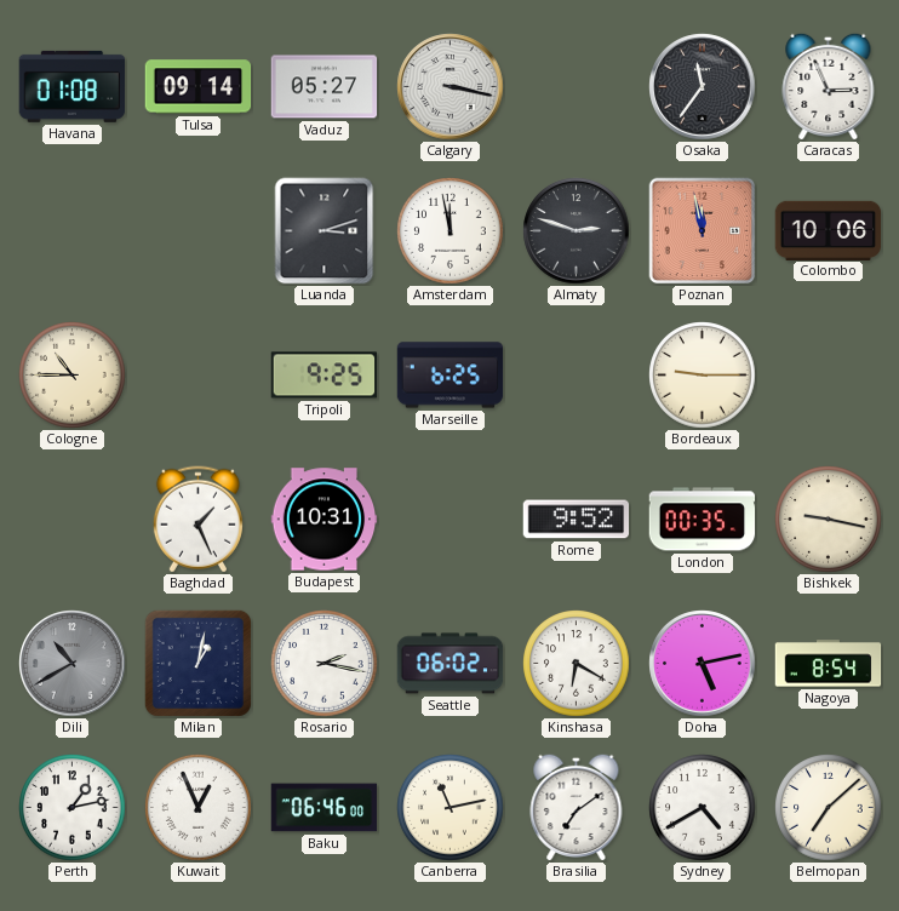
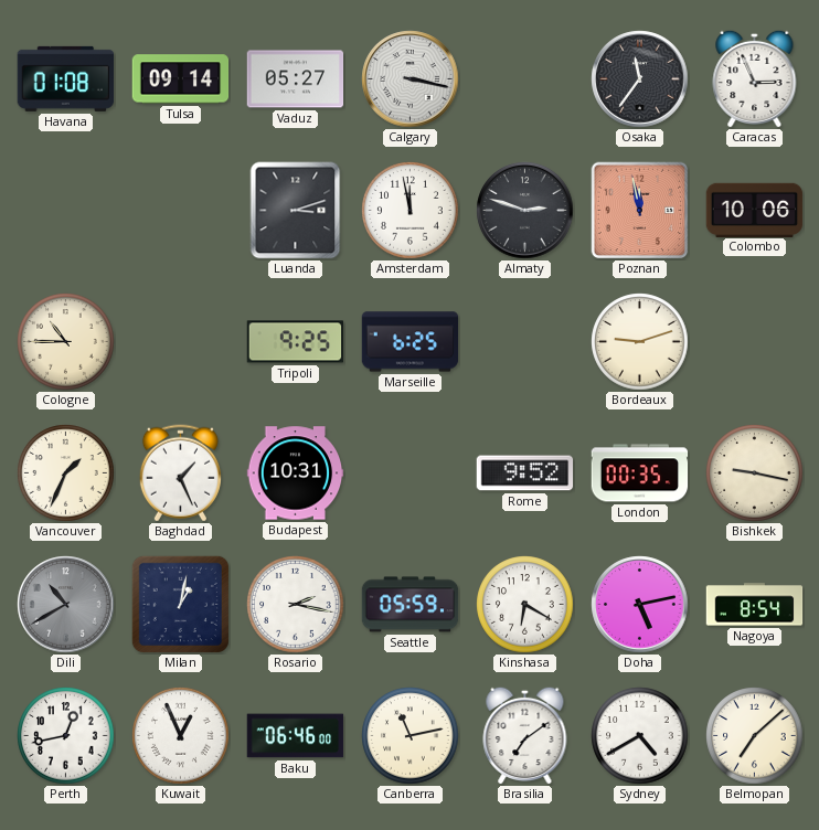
Bordeaux: 9:15 -> 9:12
Vancouver: none -> 1:34
Seattle: 06:02 -> 05:59
Perth: 1:13 -> 12:43
